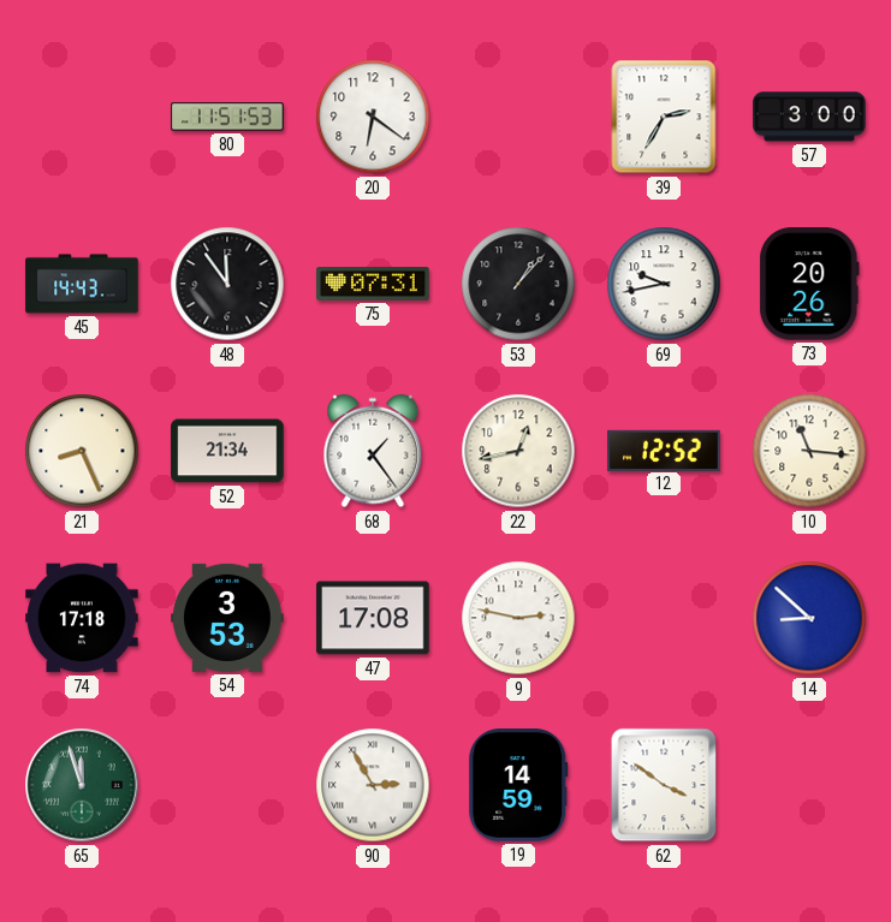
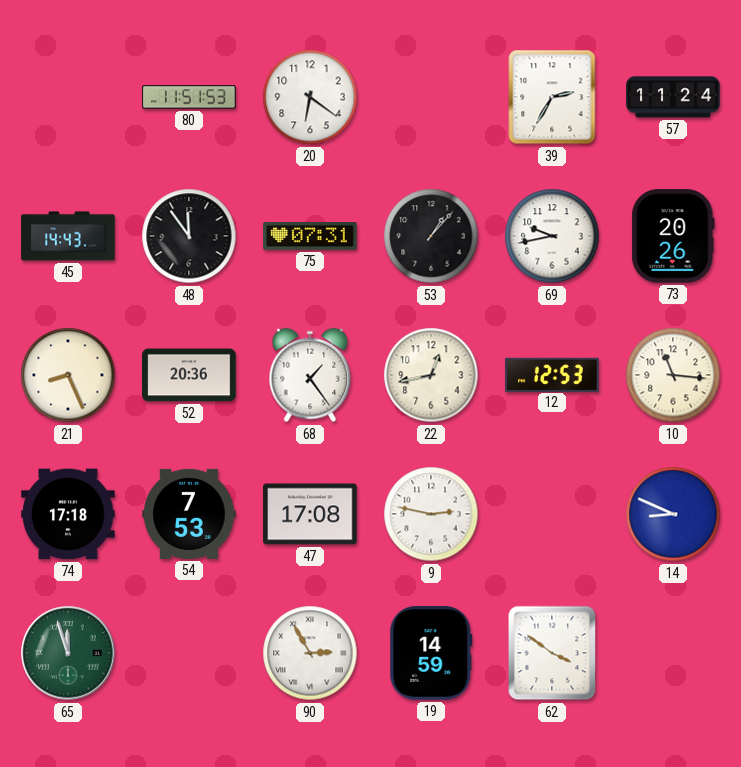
57: 3:00 -> 11:24
52: 21:34 -> 20:36
12: 12:52 -> 12:53
54: 3:53 -> 7:53
14: 8:52 -> 8:49
